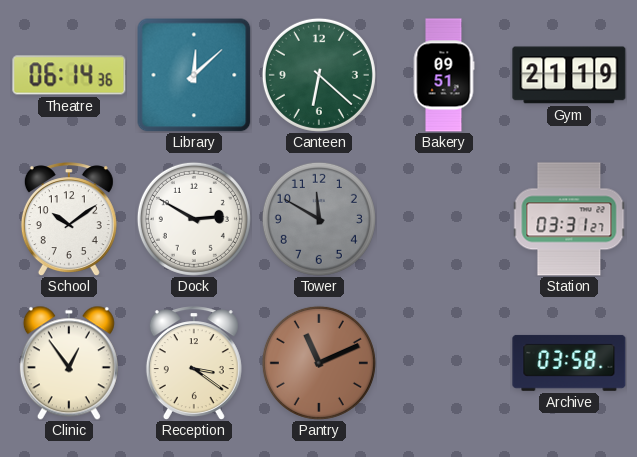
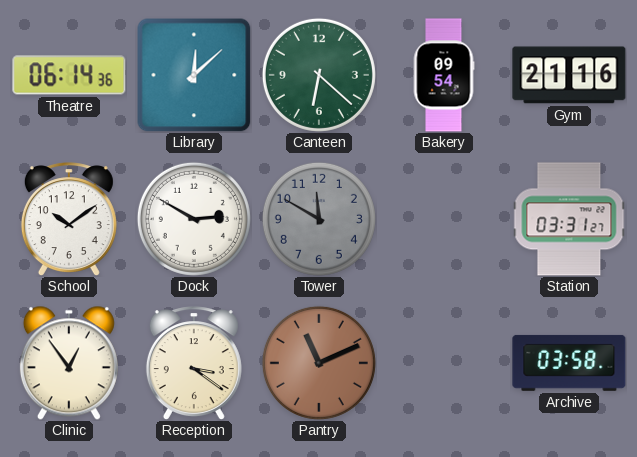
Bakery: 09:51 -> 09:54
Gym: 21:19 -> 21:16
